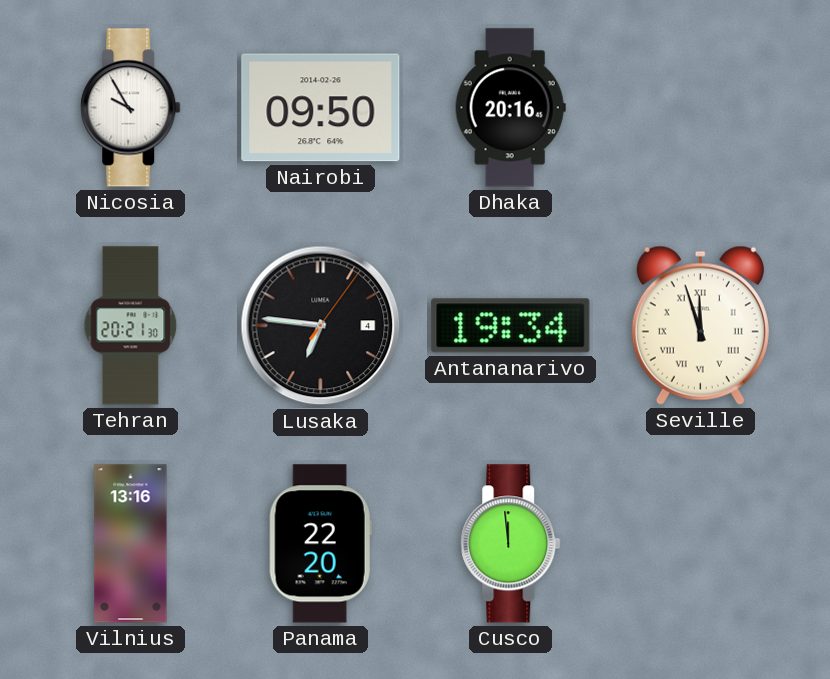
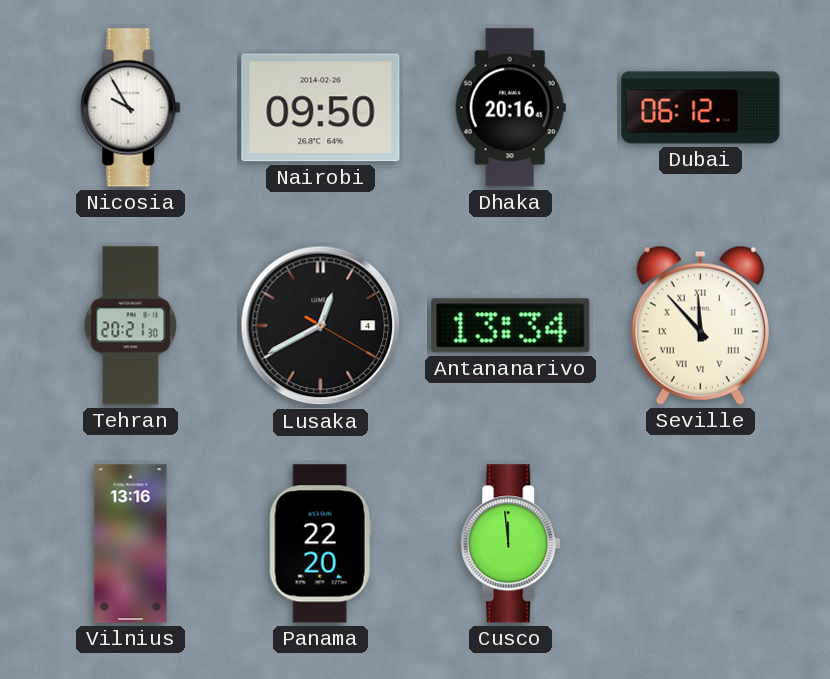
Dubai: none -> 06:12
Lusaka: 6:46 -> 12:40
Antananarivo: 19:34 -> 13:34
Seville: 11:57 -> 11:53
